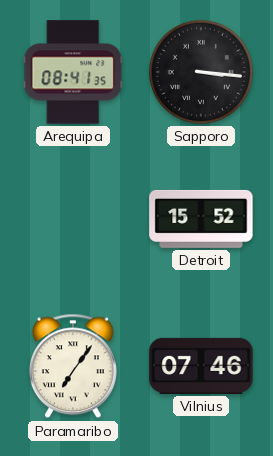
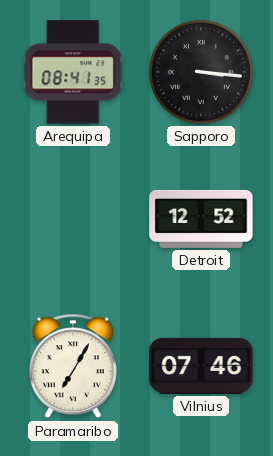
Detroit: 15:52 -> 12:52
Paramaribo: 7:06 -> 7:05
